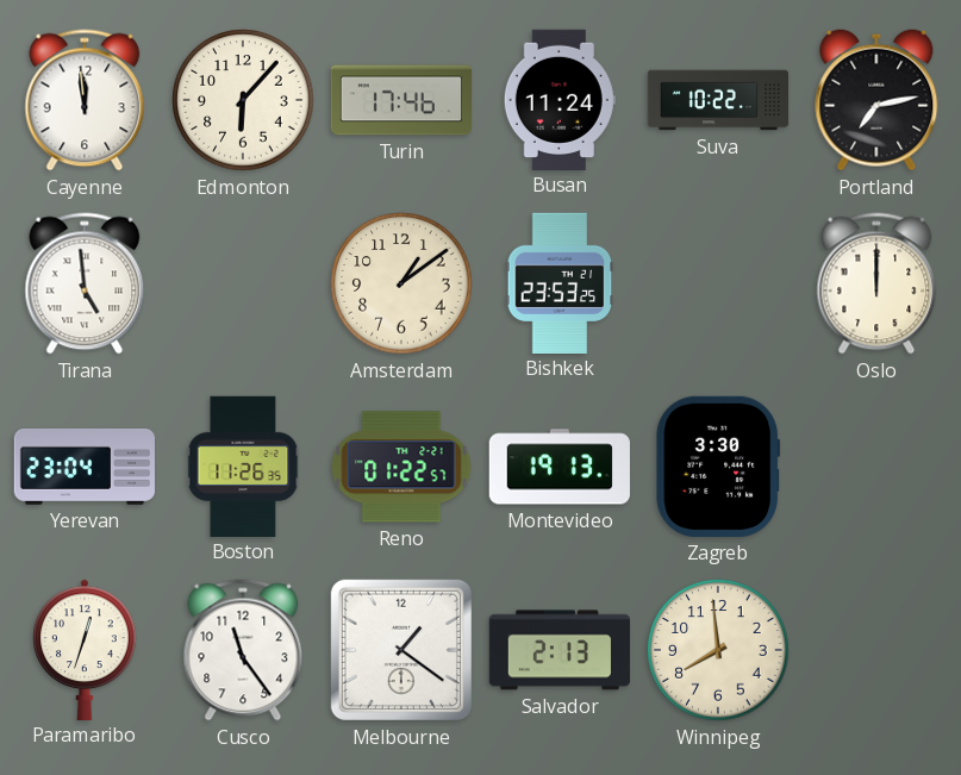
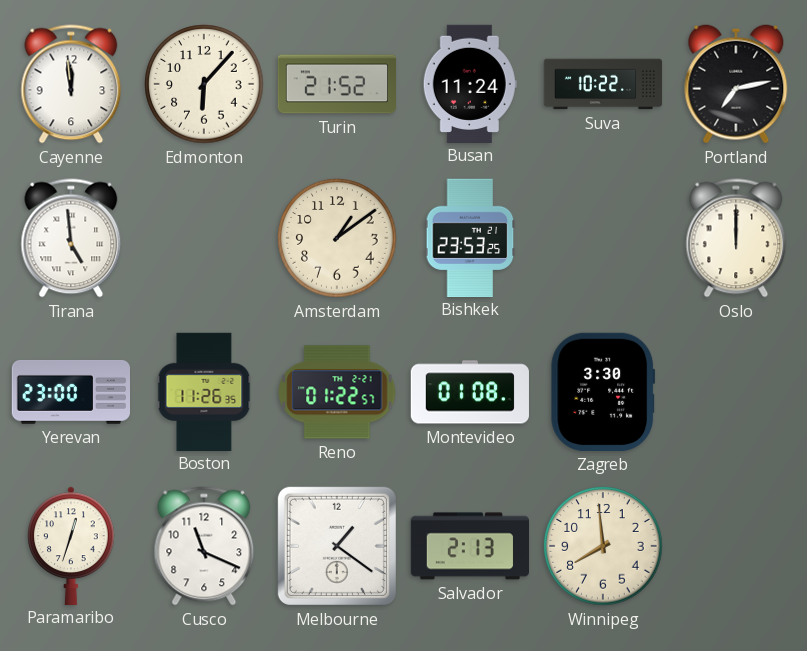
Turin: 17:46 -> 21:52
Yerevan: 23:04 -> 23:00
Montevideo: 19:13 -> 01:08
Cusco: 11:24 -> 11:19
